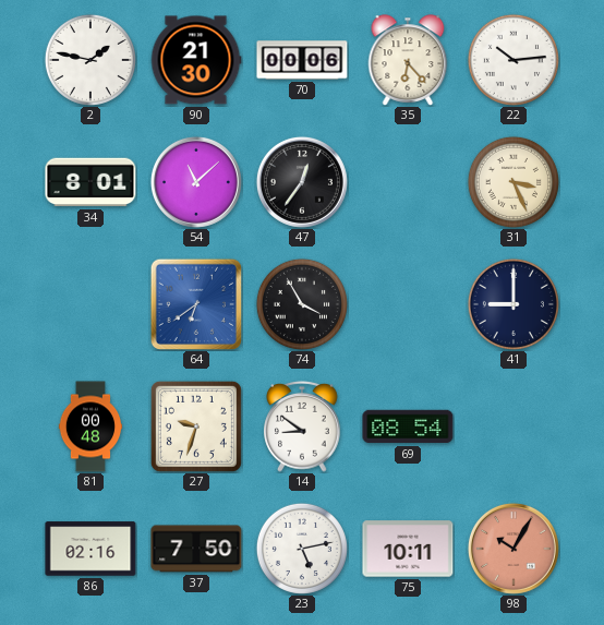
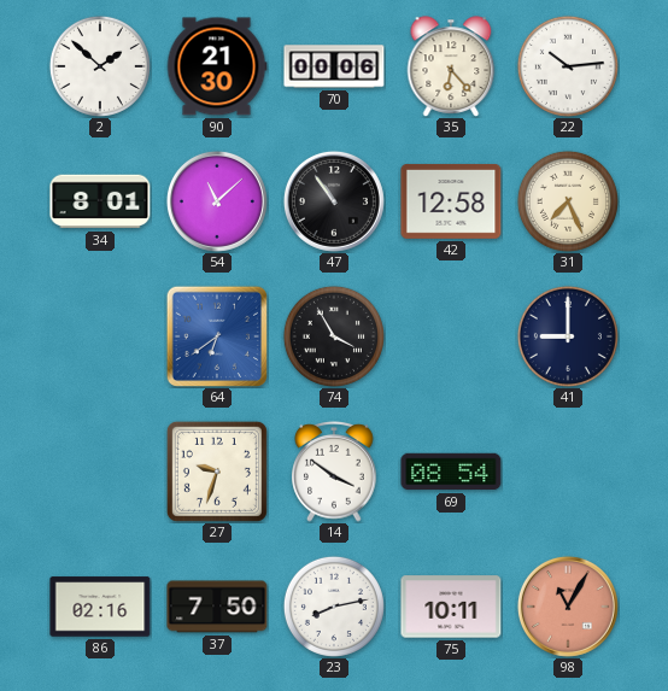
2: 1:47 -> 1:52
47: 12:36 -> 10:54
42: none -> 12:58
31: 3:26 -> 7:26
81: 00:48 -> none
14: 8:51 -> 3:51
23: 5:13 -> 8:13
98: 10:05 -> 11:05
